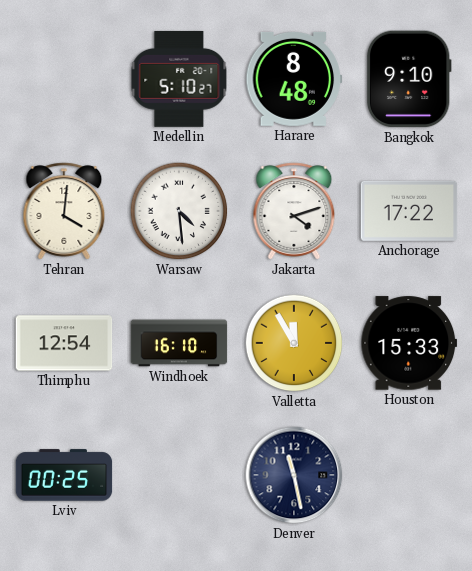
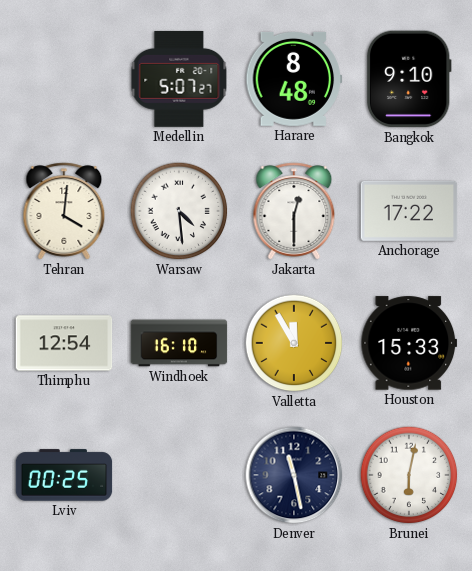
Medellin: 5:10 -> 5:07
Jakarta: 4:12 -> 12:30
Brunei: none -> 6:02
